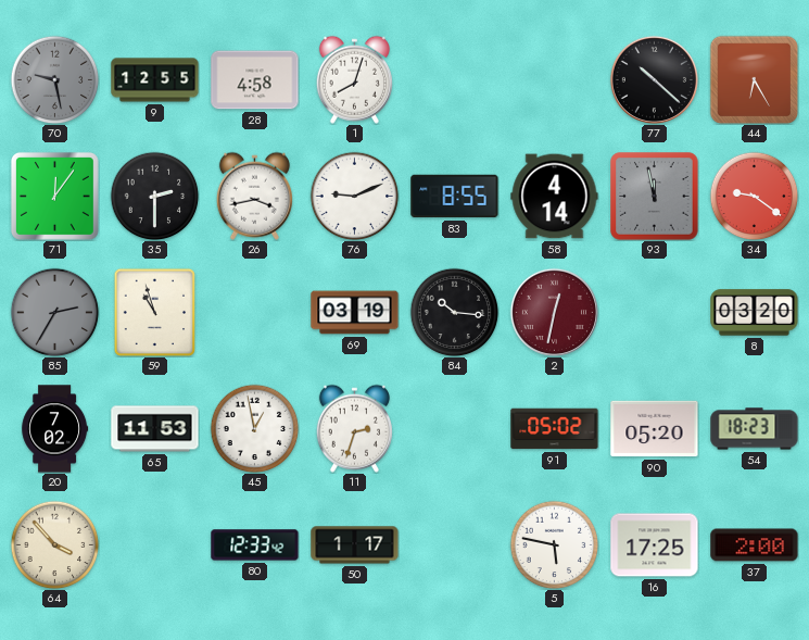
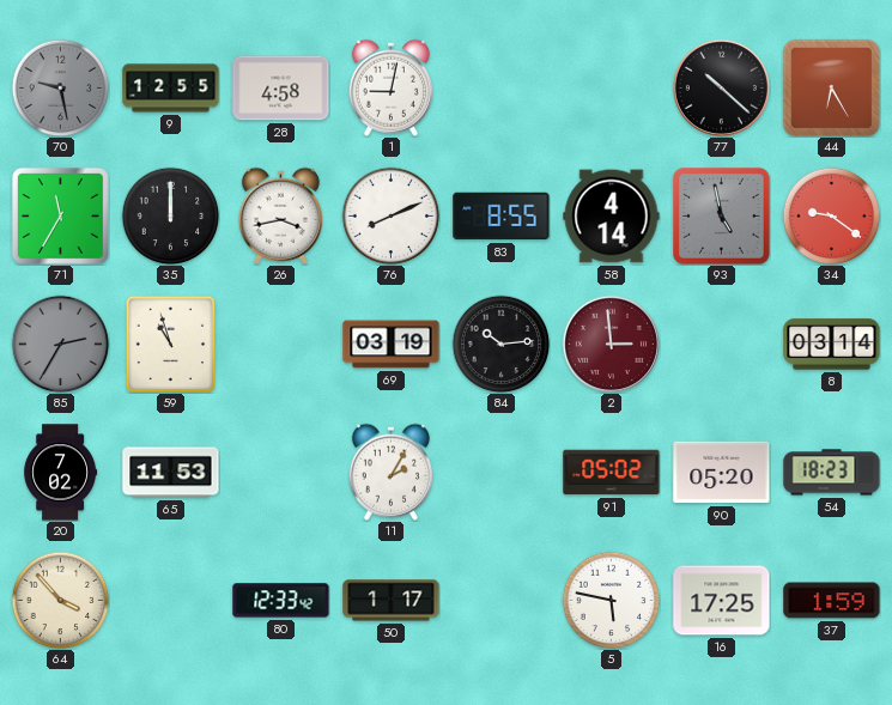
1: 8:03 -> 9:02
71: 12:06 -> 11:35
35: 2:30 -> 12:00
76: 9:11 -> 8:11
93: 11:58 -> 4:58
84: 10:16 -> 10:14
2: 12:32 -> 2:59
8: 03:20 -> 03:14
45: 12:58 -> none
11: 2:33 -> 2:05
37: 2:00 -> 1:59
